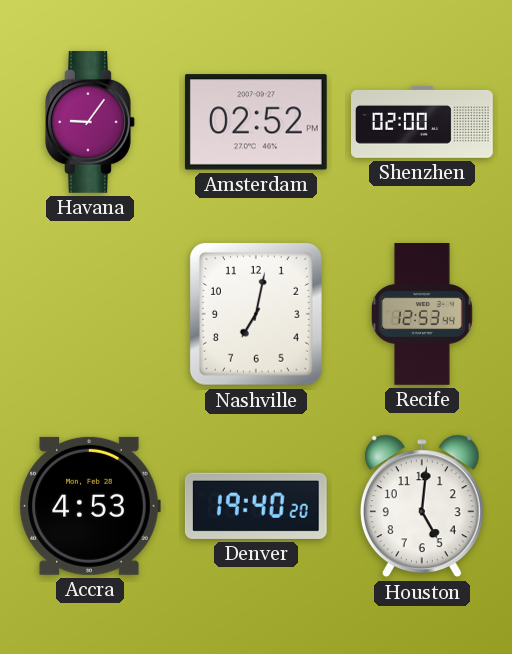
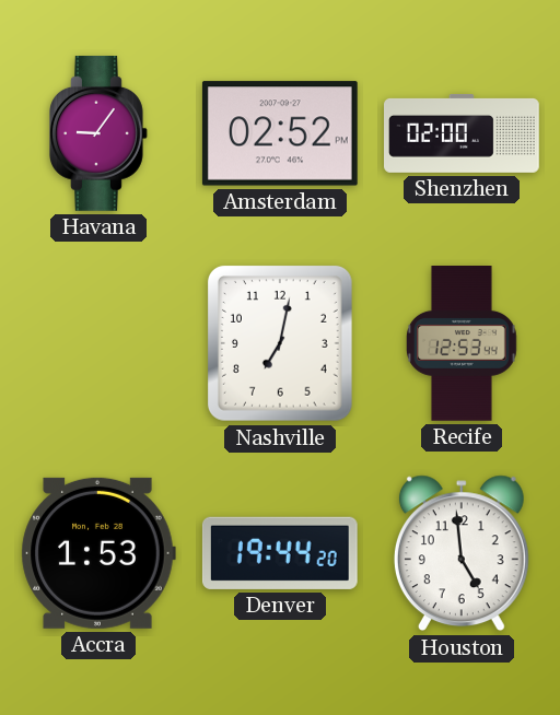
Accra: 4:53 -> 1:53
Denver: 19:40 -> 19:44
Houston: 5:01 -> 4:59
